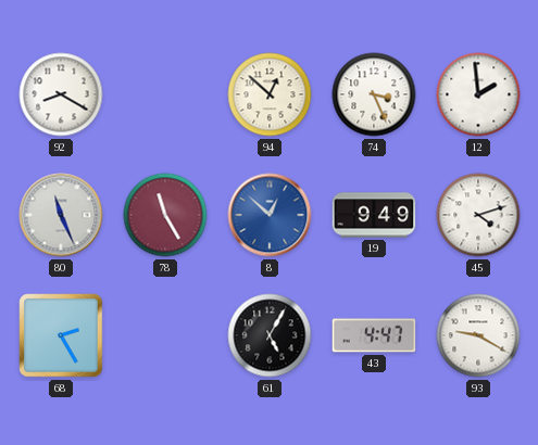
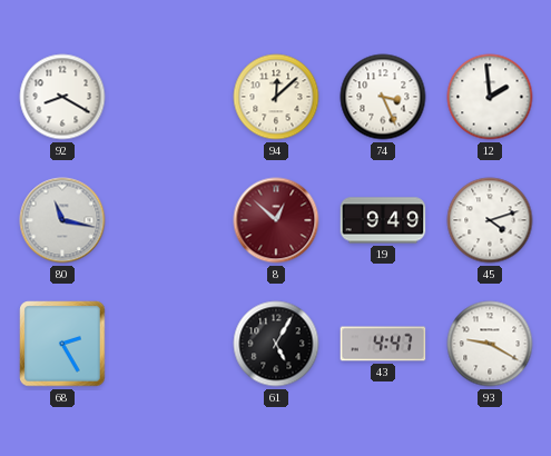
94: 12:52 -> 12:08
80: 11:26 -> 11:17
78: 11:25 -> none
8 dial: blue -> burgundy
